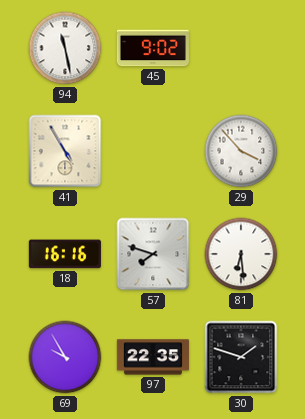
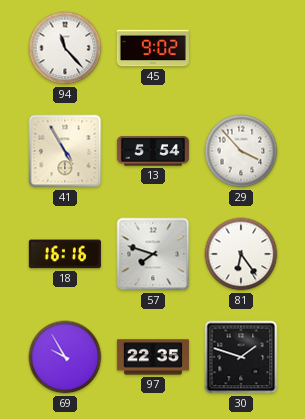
94: 11:28 -> 11:23
13: none -> 5:54
81: 6:29 -> 6:24
